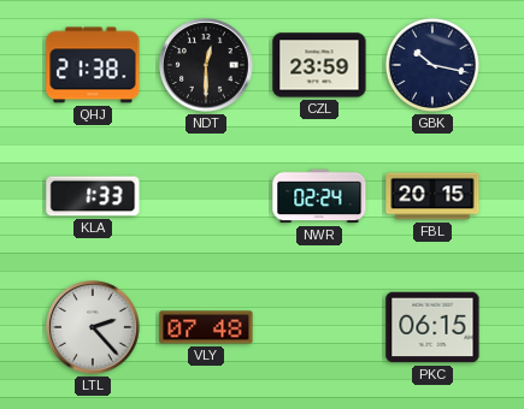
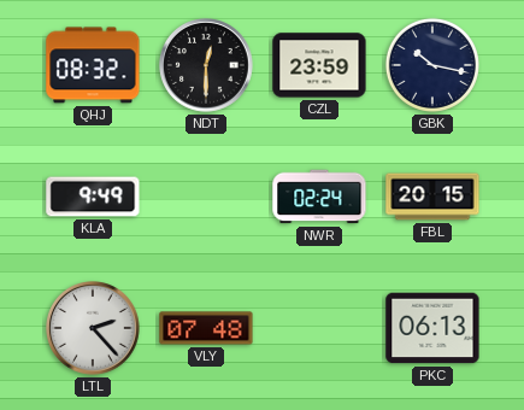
QHJ: 21:38 -> 08:32
KLA: 1:33 -> 9:49
PKC: 06:15 -> 06:13
